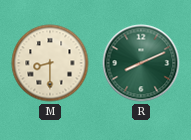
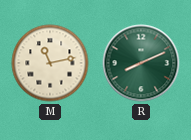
M: 8:30 -> 11:13
